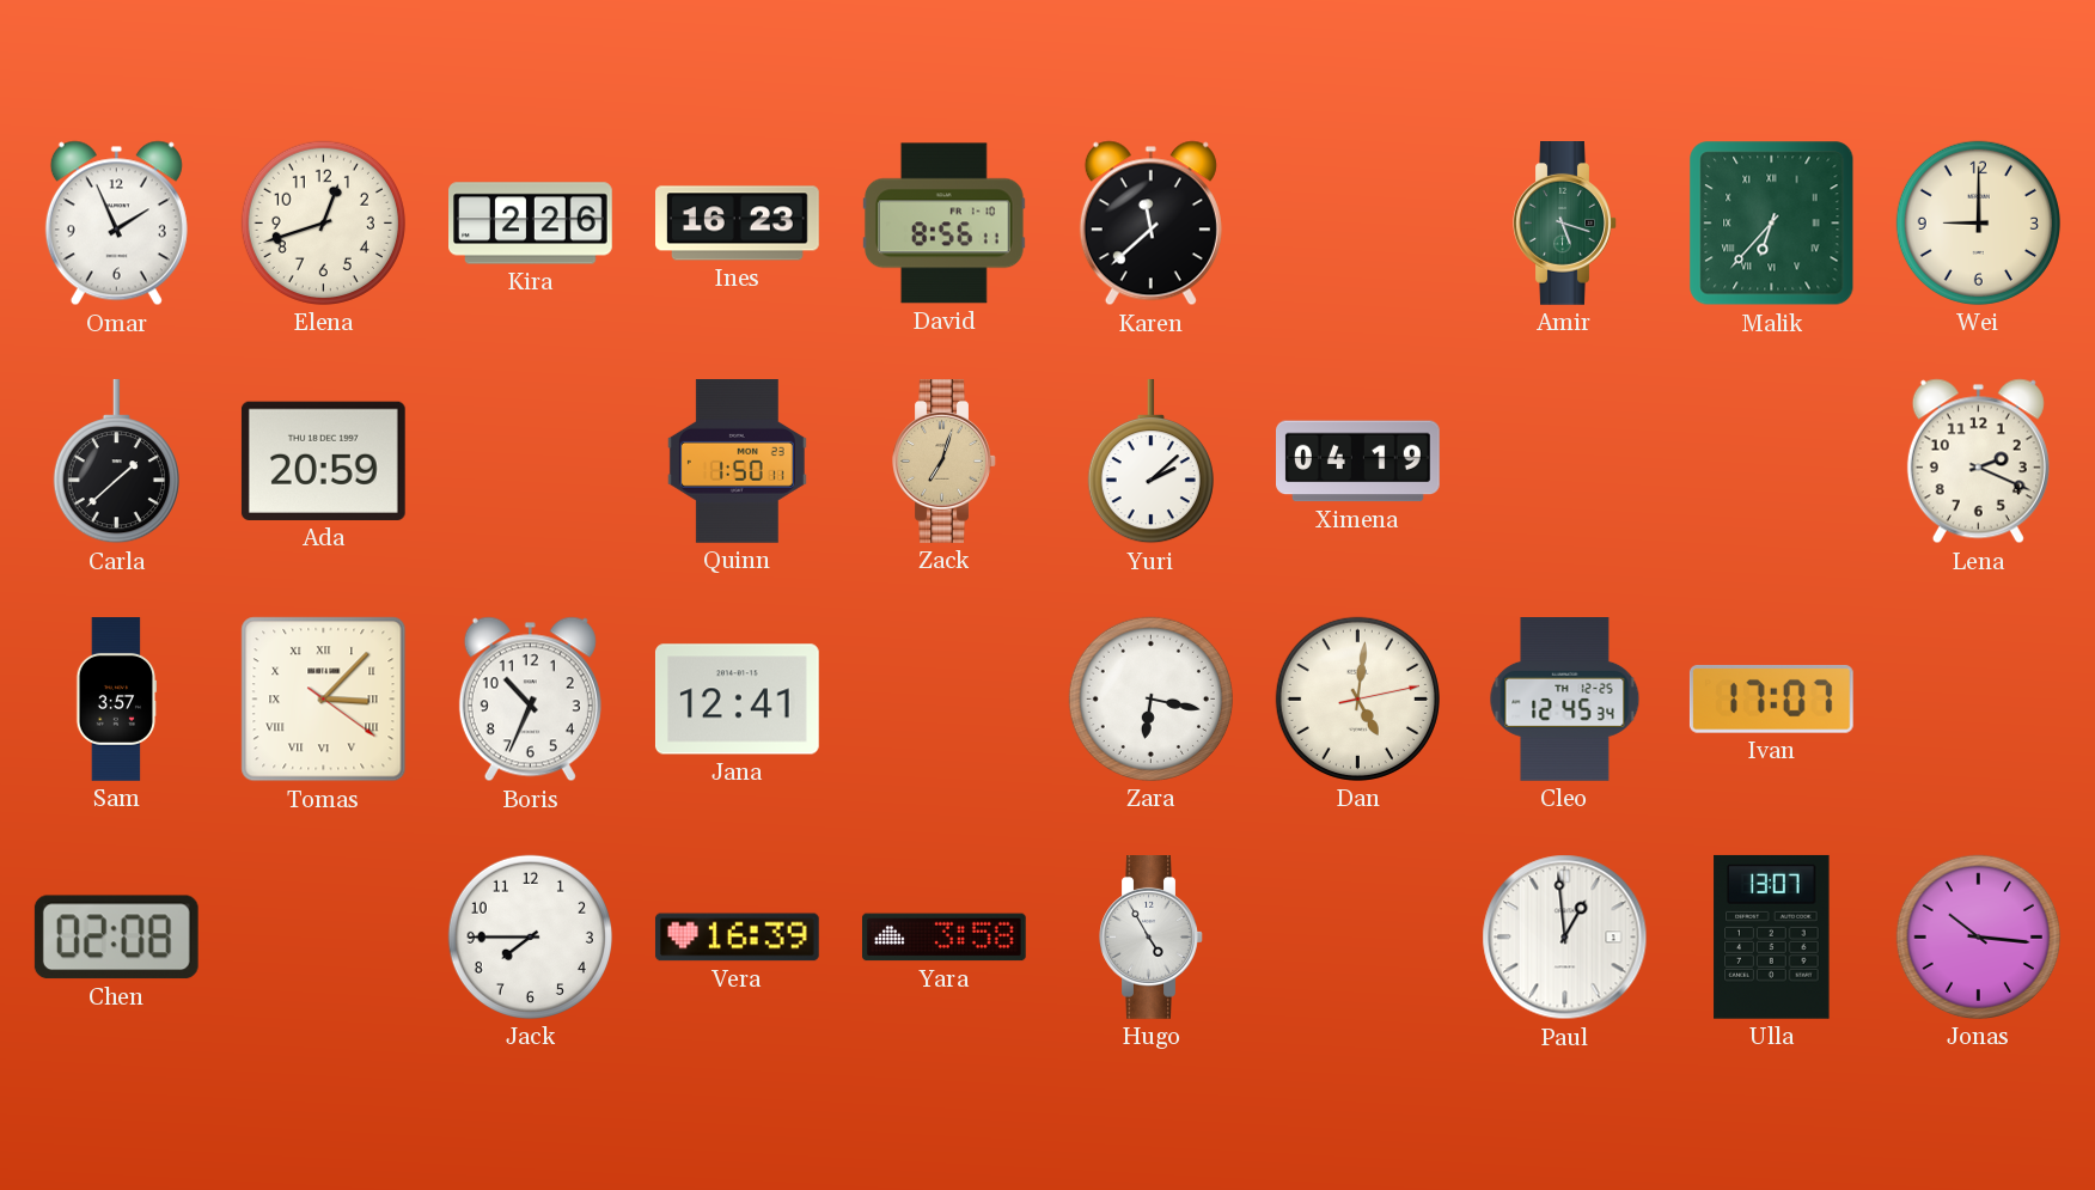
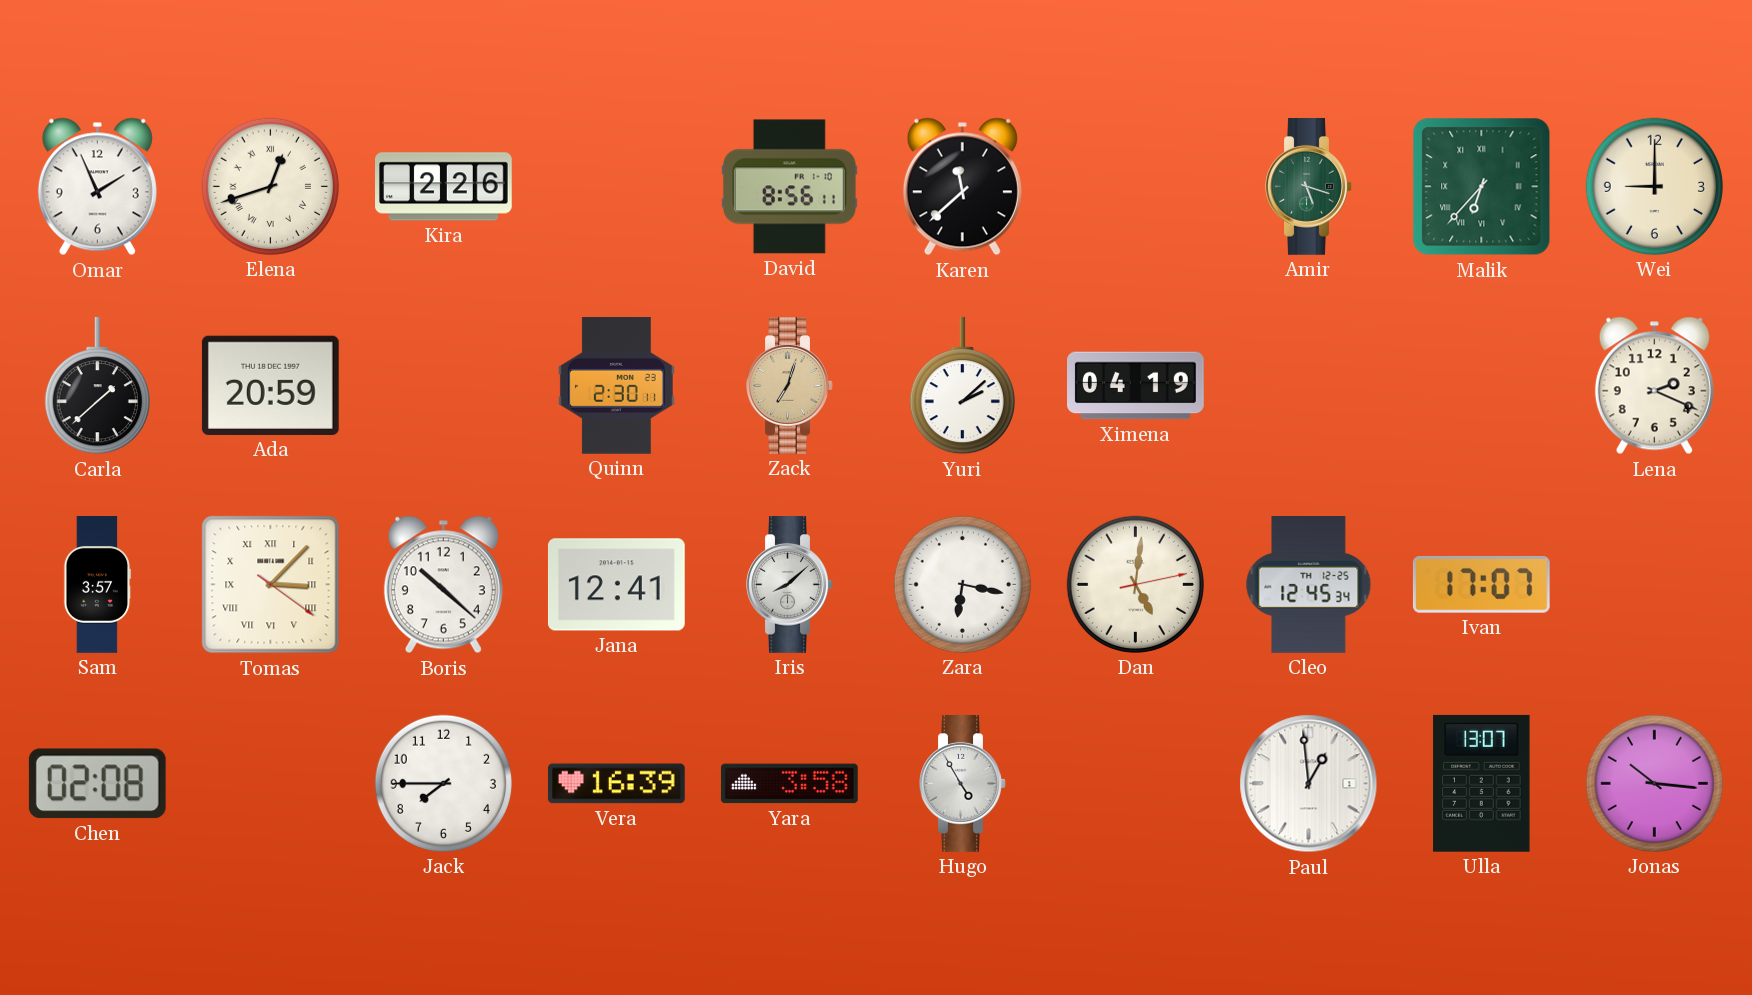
Elena numerals: Arabic -> Roman
Ines: 16:23 -> none
Quinn: 1:50 -> 2:30
Boris: 10:34 -> 10:22
Iris: none -> 8:08
